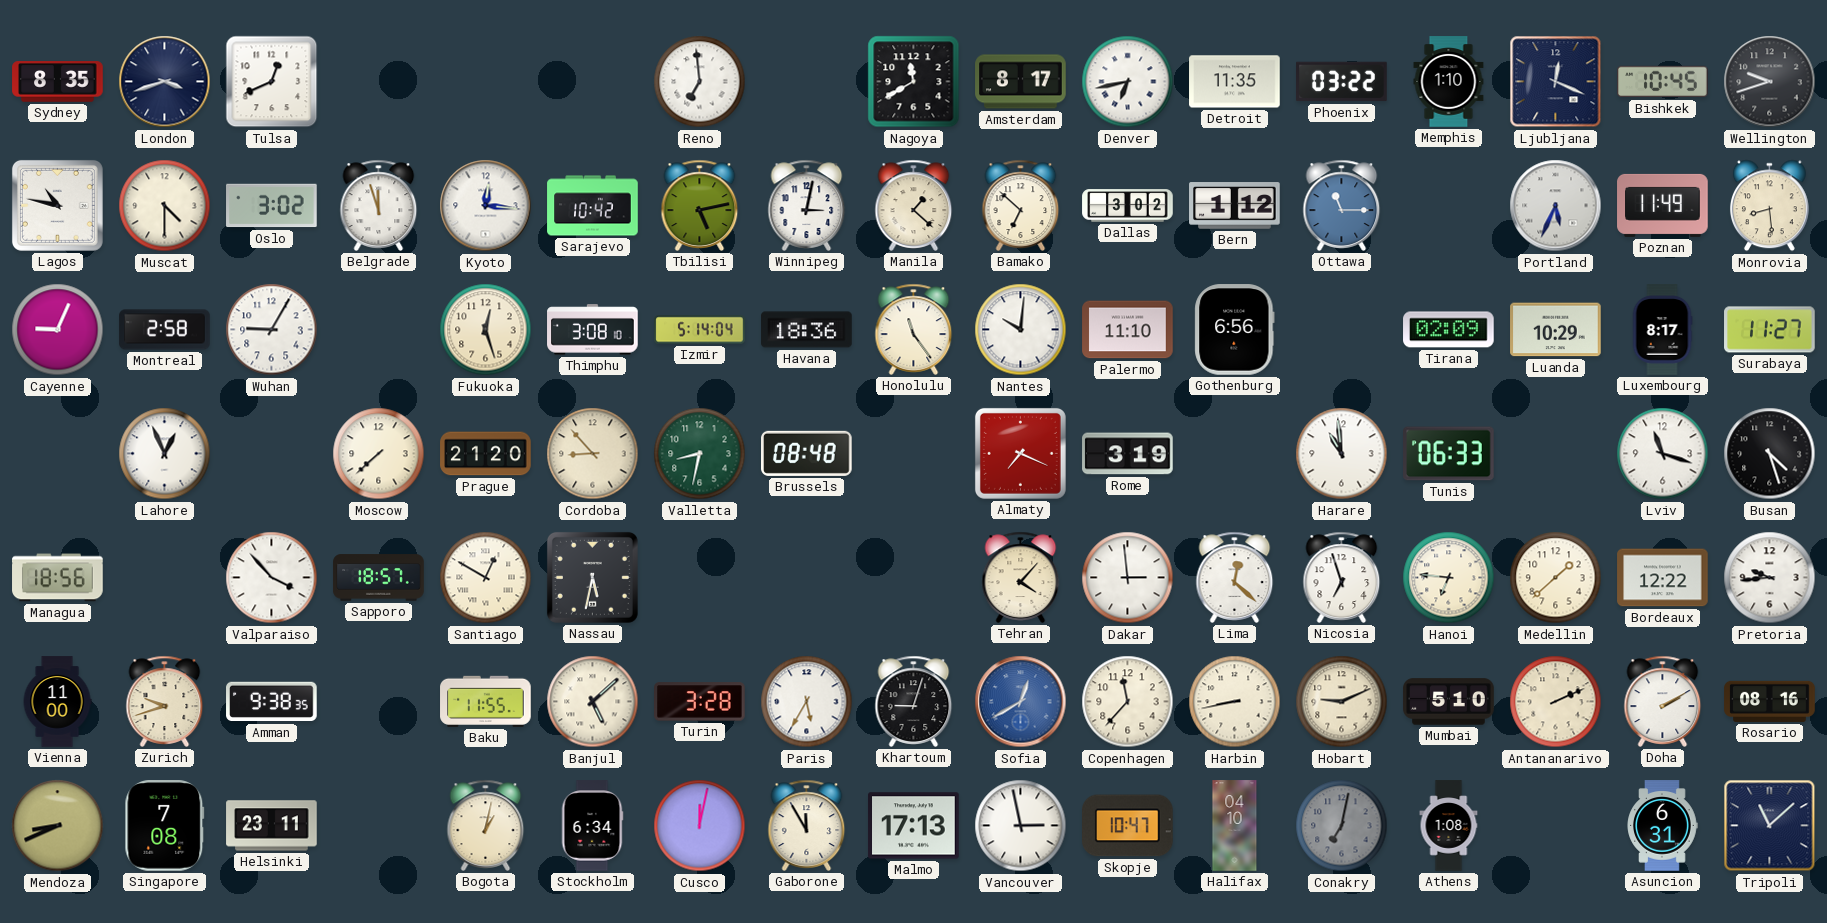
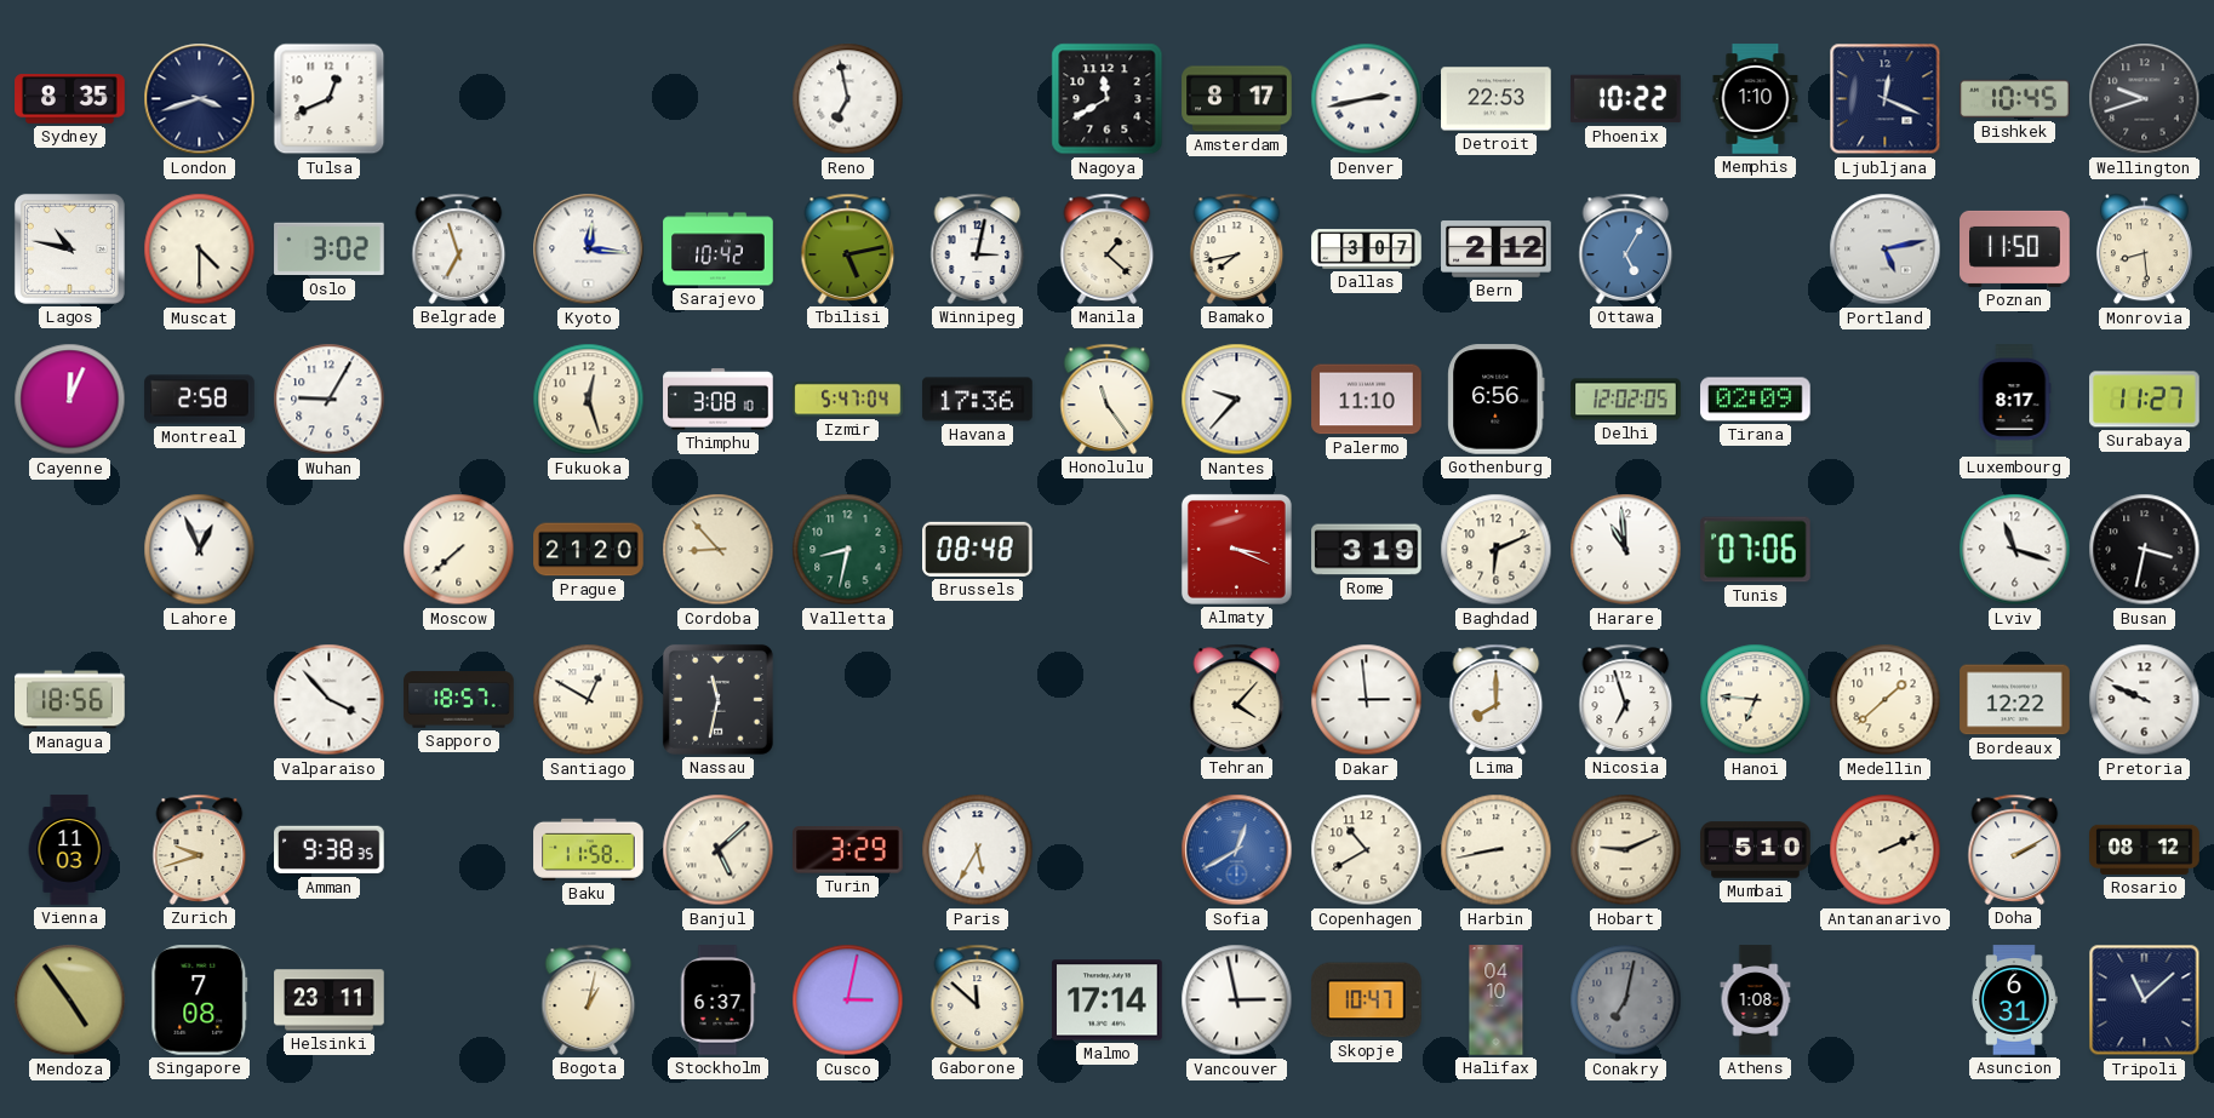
Reno: 6:59 -> 6:58
Denver: 6:43 -> 2:43
Detroit: 11:35 -> 22:53
Phoenix: 03:22 -> 10:22
Belgrade: 11:57 -> 6:57
Bamako: 6:52 -> 7:43
Dallas: 3:02 -> 3:07
Bern: 1:12 -> 2:12
Ottawa: 11:15 -> 5:05
Portland: 5:34 -> 5:13
Poznan: 11:49 -> 11:50
Cayenne: 9:04 -> 12:04
Izmir: 5:14 -> 5:47
Havana: 18:36 -> 17:36
Nantes: 10:01 -> 9:37
Delhi: none -> 12:02
Luanda: 10:29 -> none
Almaty: 7:19 -> 3:19
Baghdad: none -> 6:11
Tunis: 06:33 -> 07:06
Busan: 4:27 -> 3:32
Nassau: 5:32 -> 11:32
Lima: 12:22 -> 8:00
Pretoria: 9:44 -> 9:49
Vienna: 11:00 -> 11:03
Baku: 11:55 -> 11:58
Turin: 3:28 -> 3:29
Khartoum: 9:03 -> none
Copenhagen: 11:37 -> 10:40
Rosario: 08:16 -> 08:12
Mendoza: 8:41 -> 4:54
Stockholm: 6:34 -> 6:37
Cusco: 12:02 -> 3:02
Gaborone: 11:55 -> 11:52
Malmo: 17:13 -> 17:14
